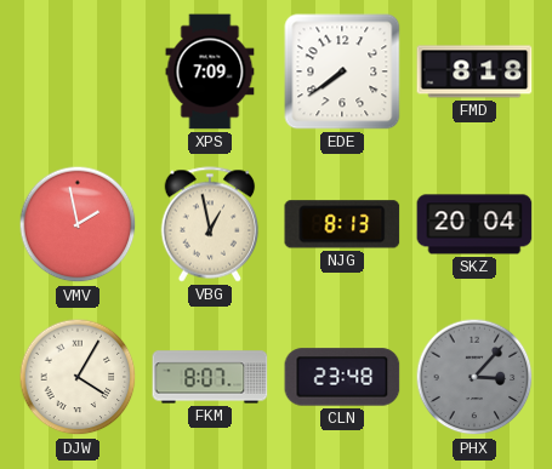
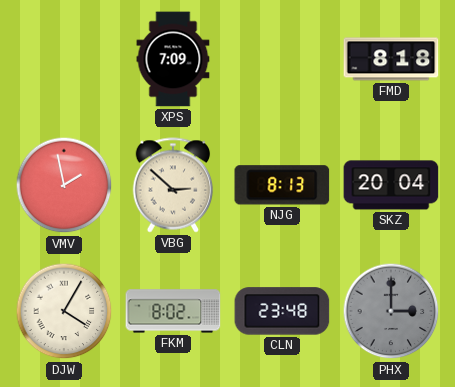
EDE: 7:39 -> none
VBG: 12:58 -> 2:52
FKM: 8:07 -> 8:02
PHX: 3:07 -> 3:00
